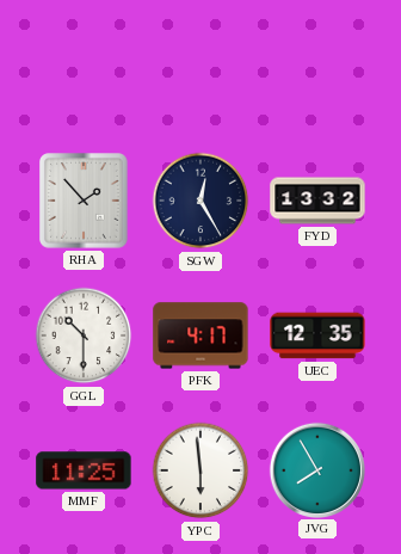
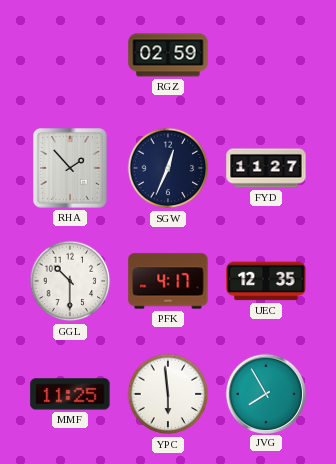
RGZ: none -> 02:59
SGW: 12:25 -> 12:34
FYD: 13:32 -> 11:27
